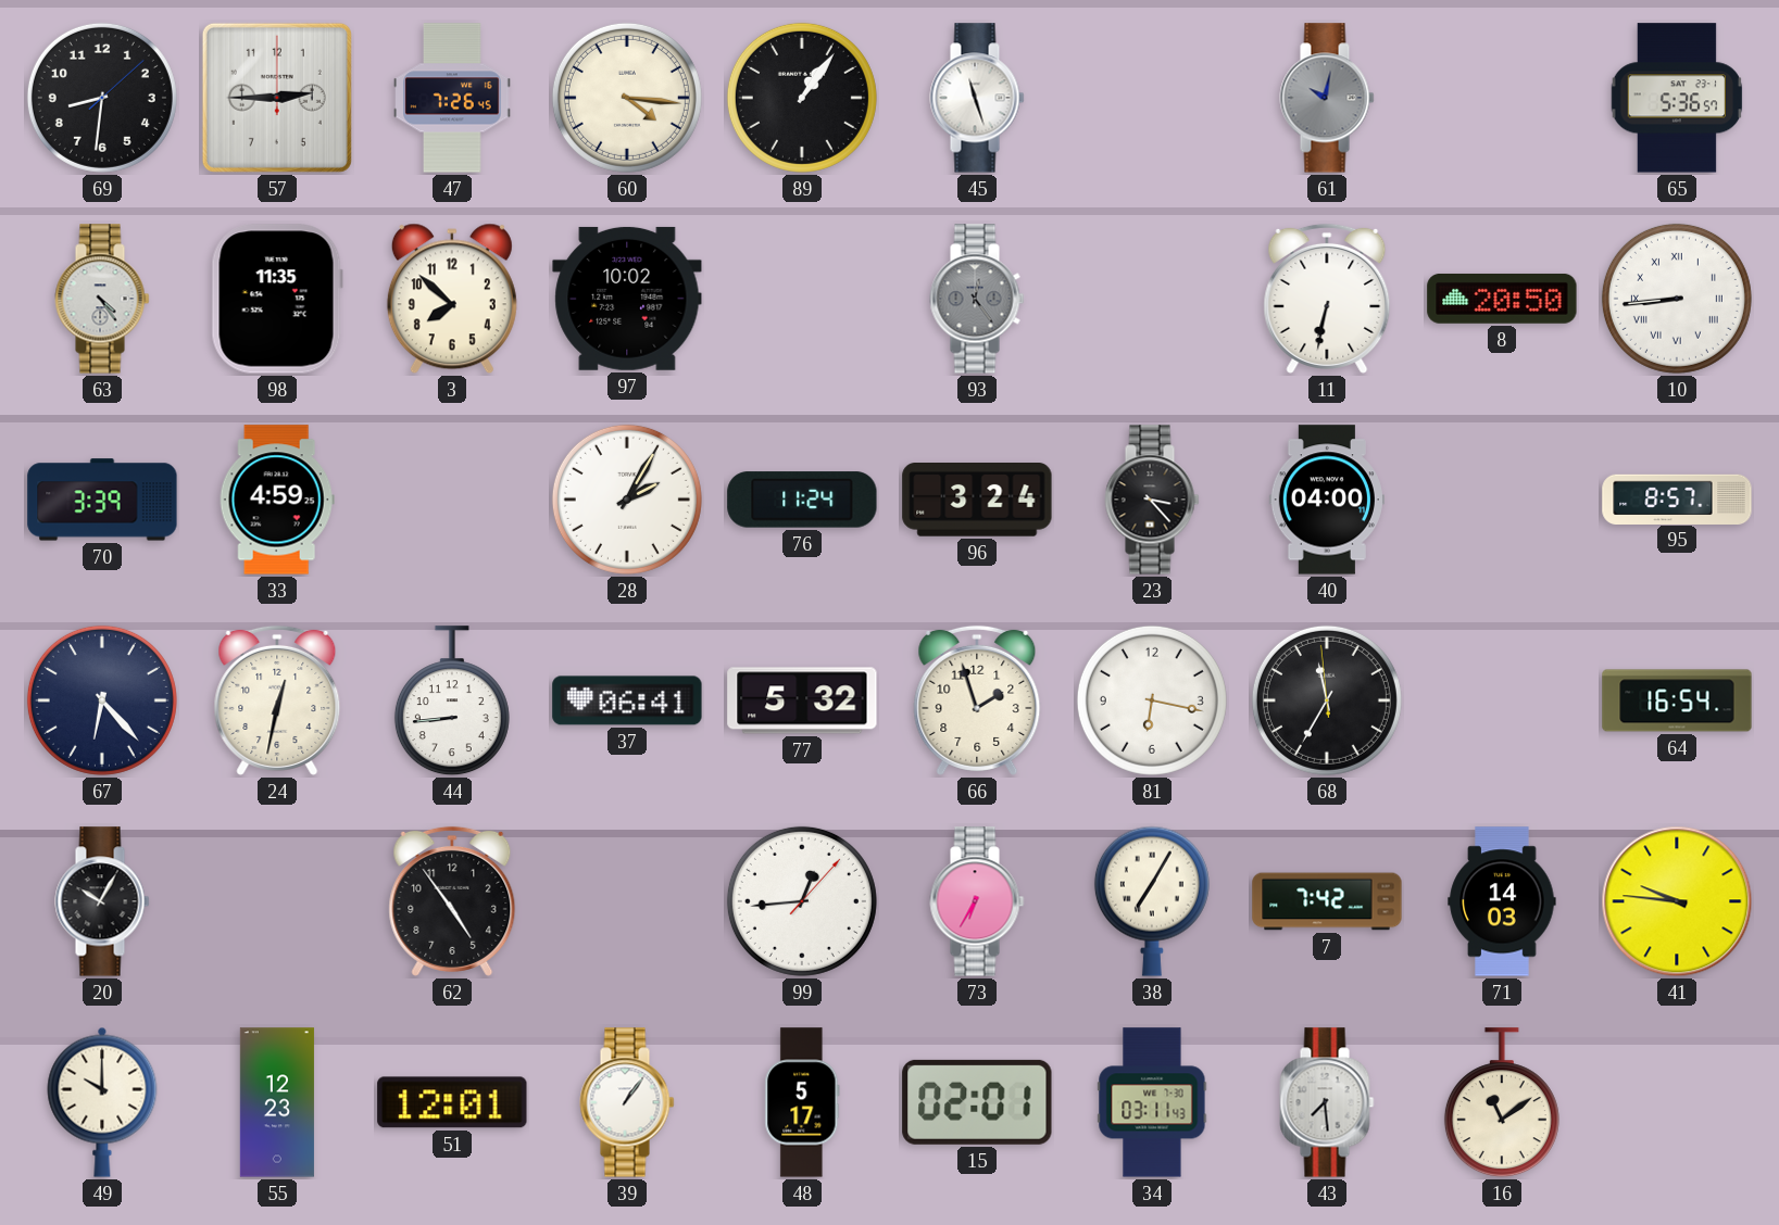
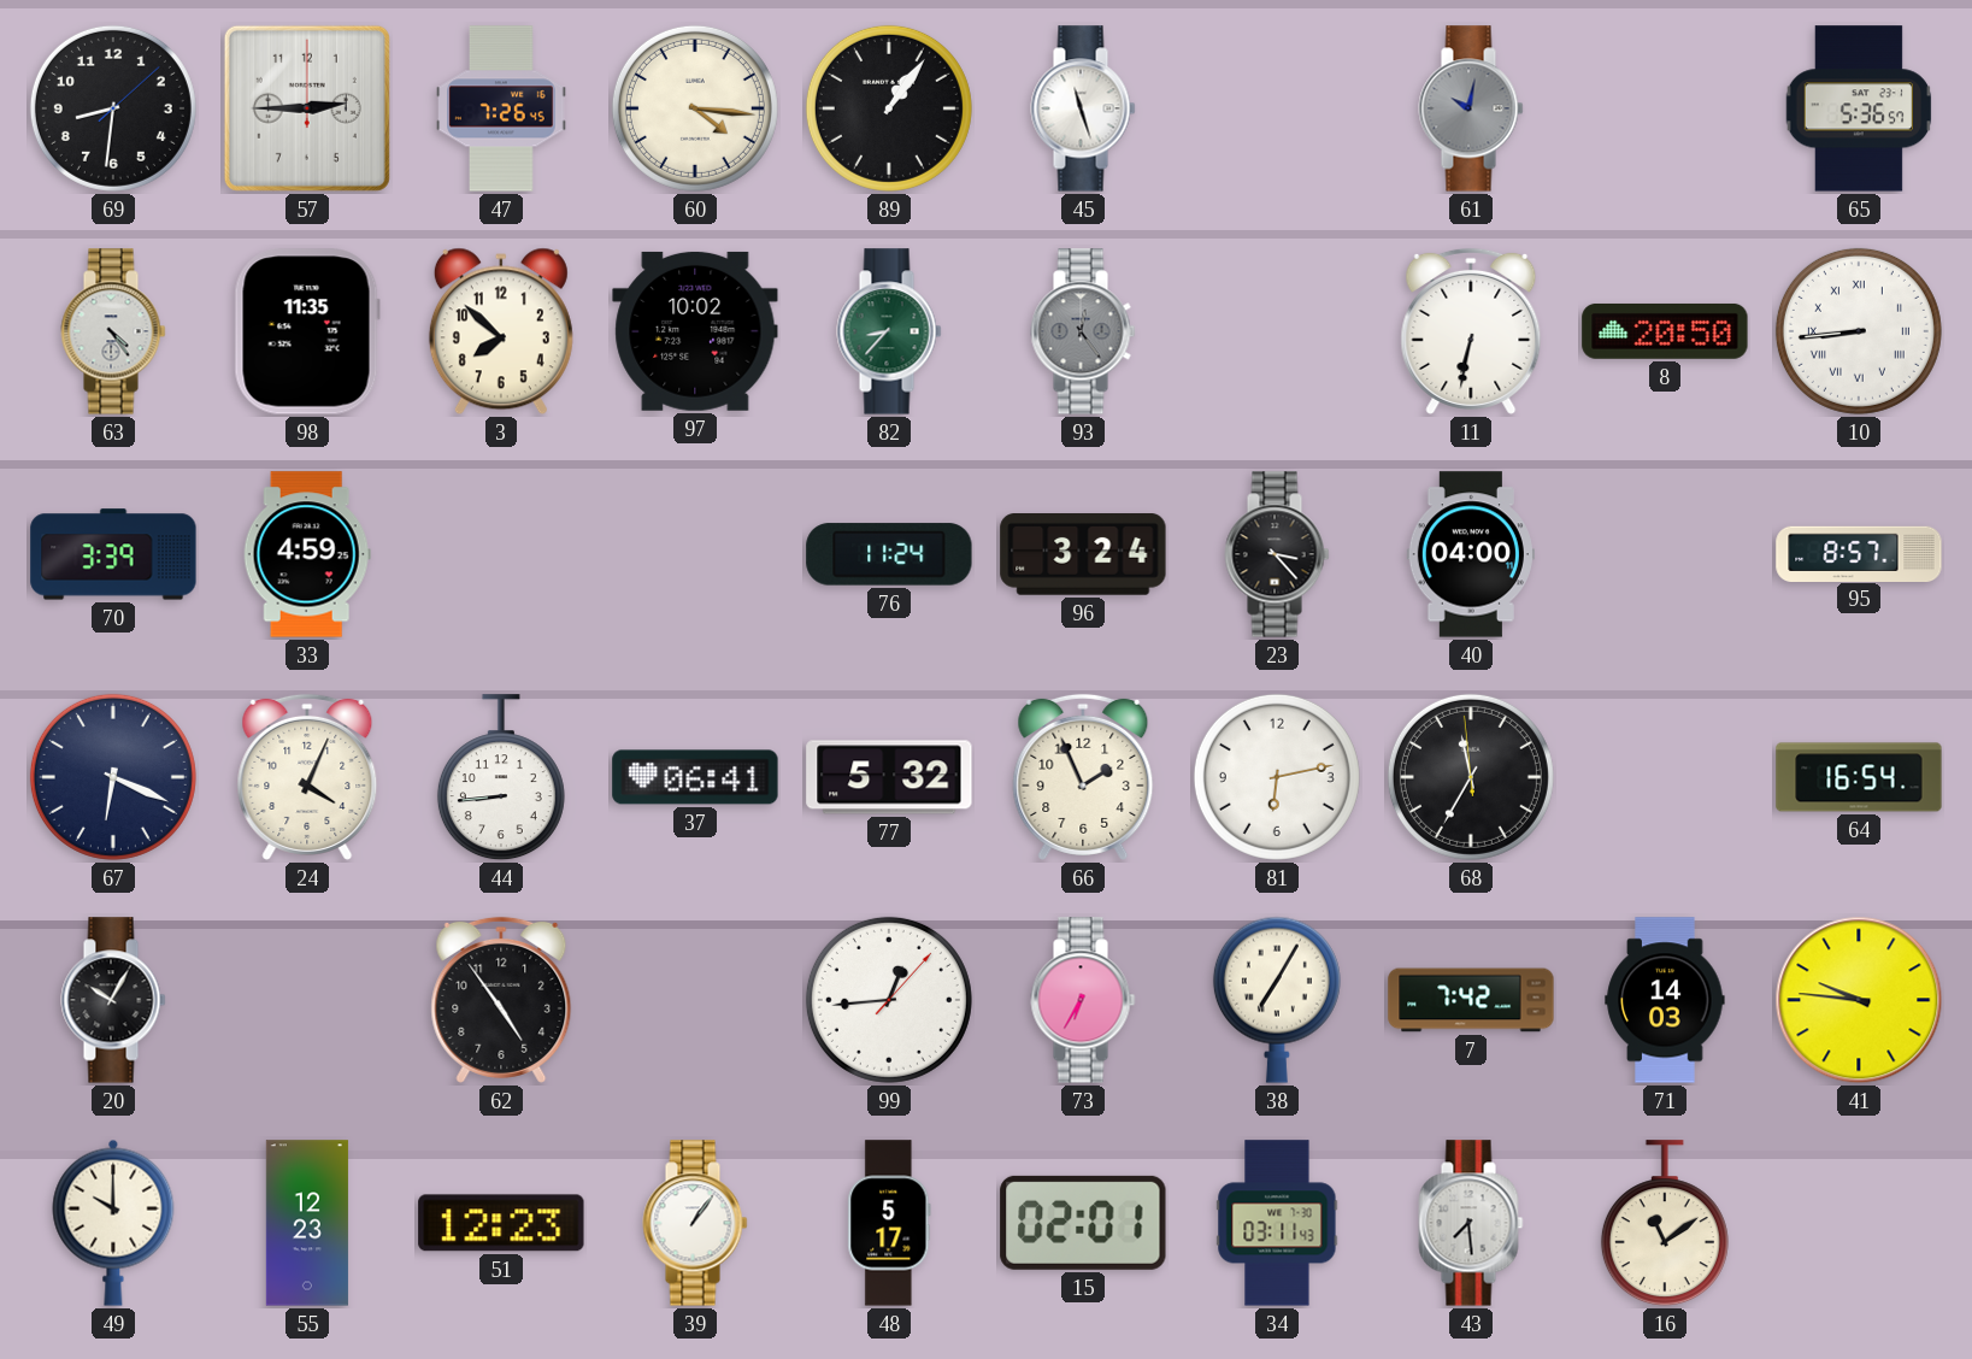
82: none -> 8:37
28: 2:05 -> none
67: 6:23 -> 6:19
24: 12:32 -> 4:04
66: 1:57 -> 1:56
81: 6:17 -> 6:13
51: 12:01 -> 12:23
